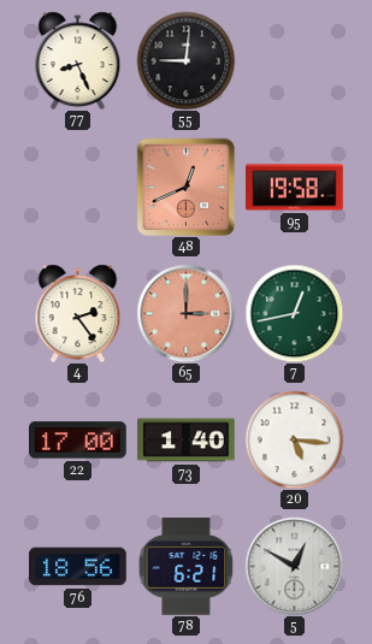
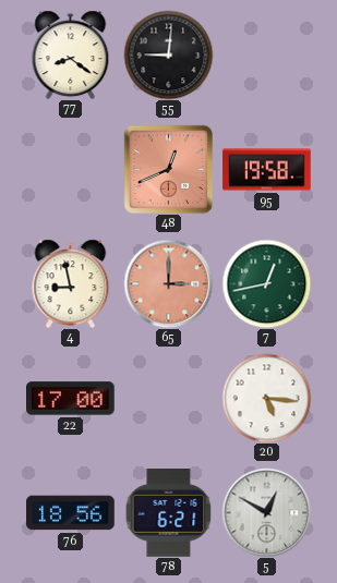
77: 8:26 -> 8:21
4: 2:24 -> 8:58
73: 1:40 -> none
